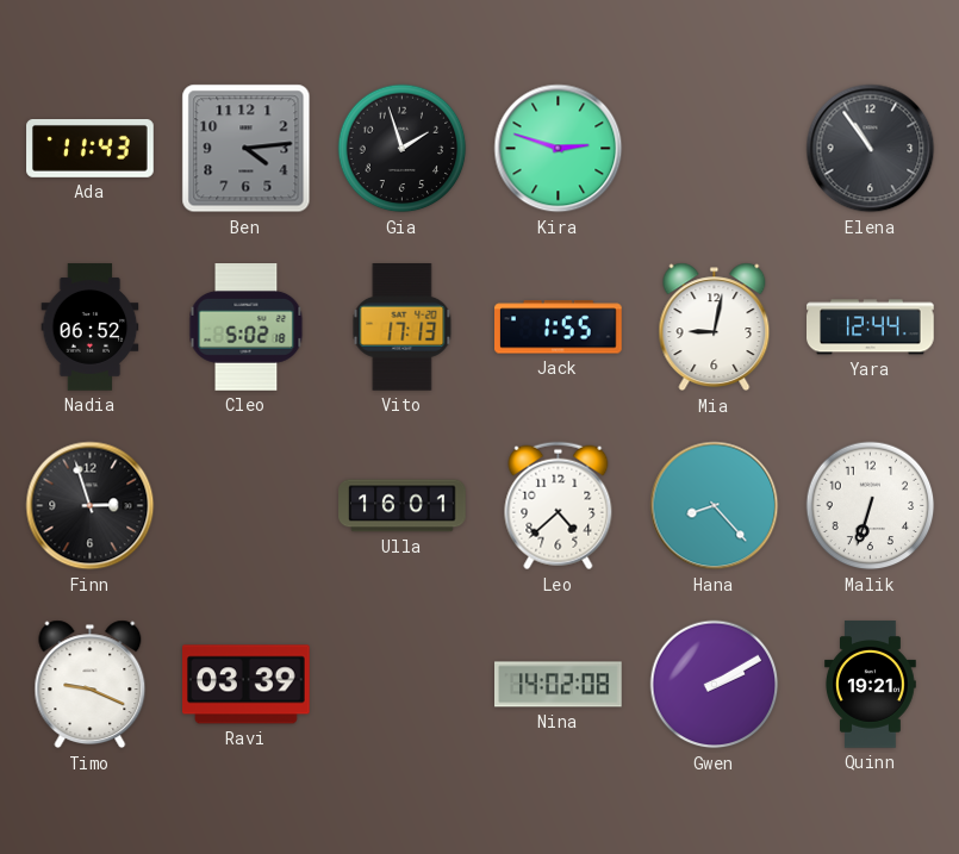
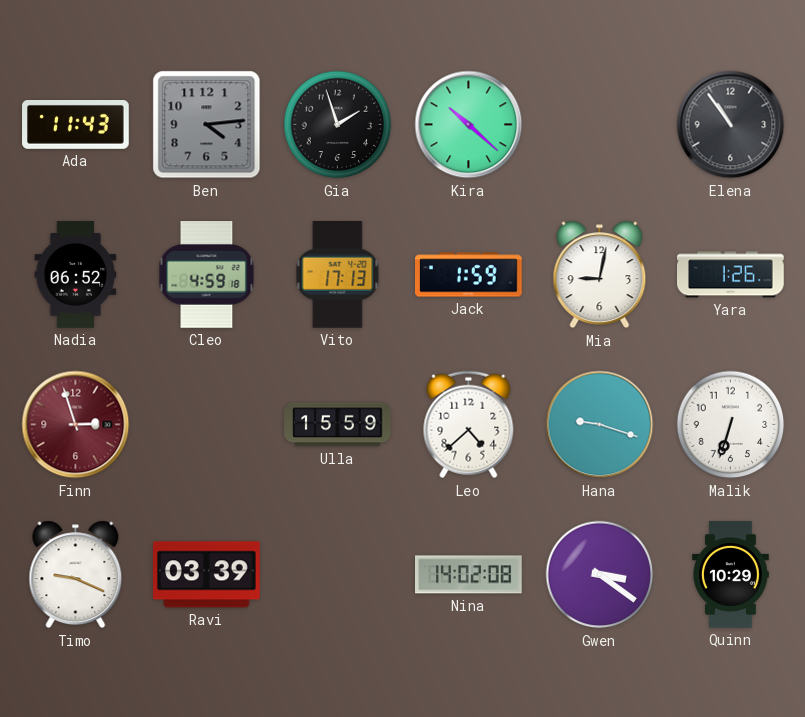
Kira: 2:48 -> 10:22
Cleo: 5:02 -> 4:59
Jack: 1:55 -> 1:59
Yara: 12:44 -> 1:26
Finn dial: black -> burgundy
Ulla: 16:01 -> 15:59
Hana: 8:23 -> 9:18
Gwen: 2:10 -> 3:21
Quinn: 19:21 -> 10:29
